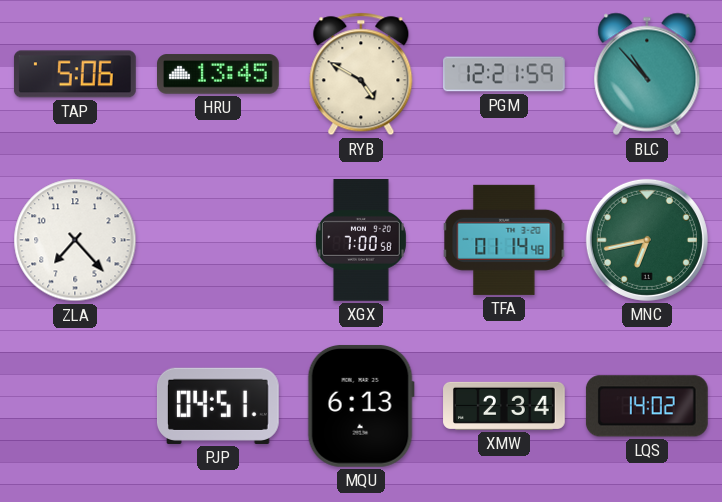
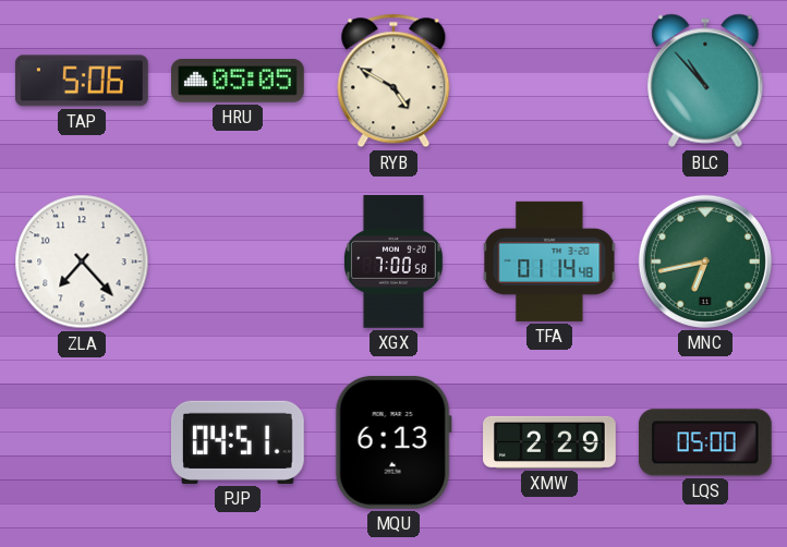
HRU: 13:45 -> 05:05
PGM: 12:21 -> none
XMW: 2:34 -> 2:29
LQS: 14:02 -> 05:00
